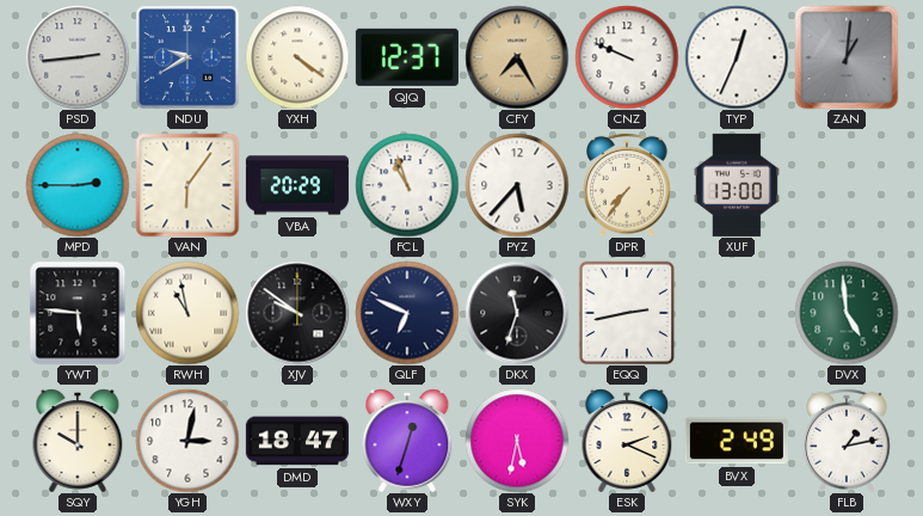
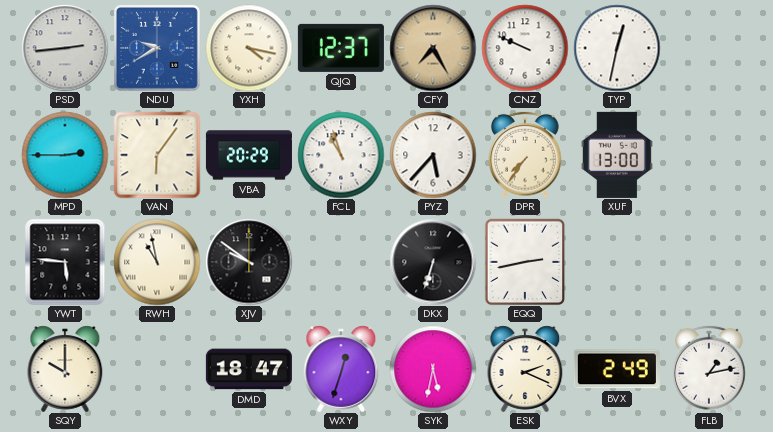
YXH: 4:21 -> 4:17
TYP: 12:34 -> 12:32
ZAN: 1:01 -> none
QLF: 6:49 -> none
DKX: 11:33 -> 6:33
DVX: 4:59 -> none
YGH: 3:02 -> none
